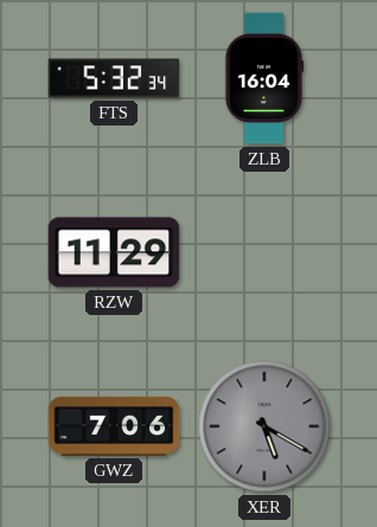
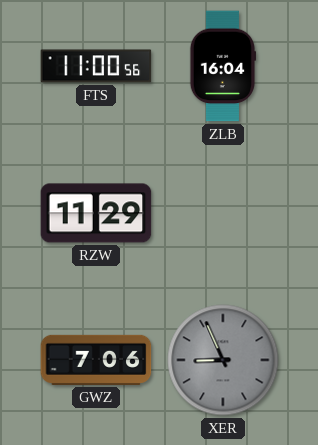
FTS: 5:32 -> 11:00
XER: 5:20 -> 8:56
